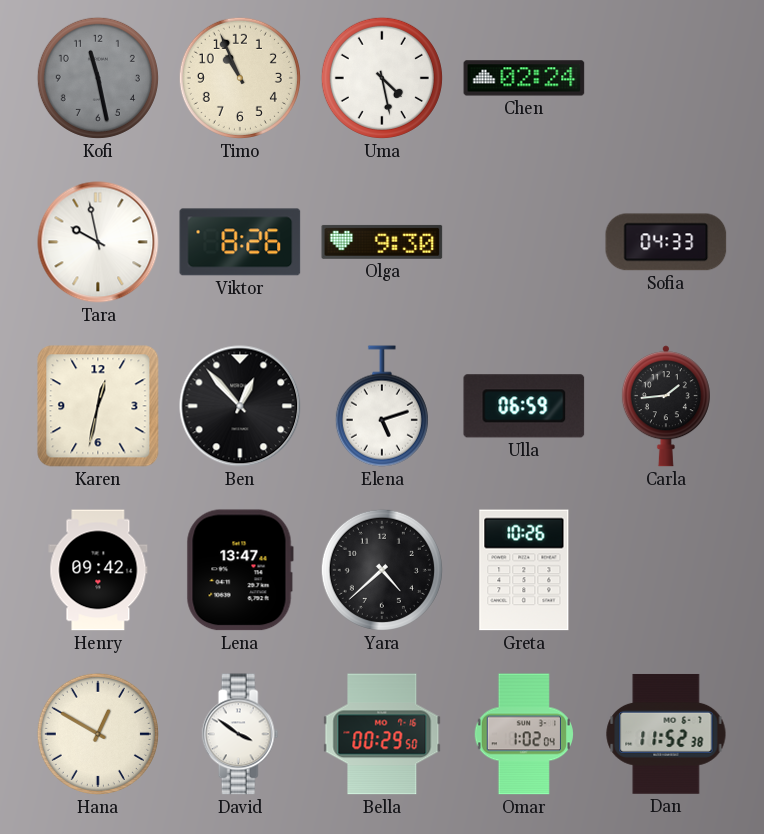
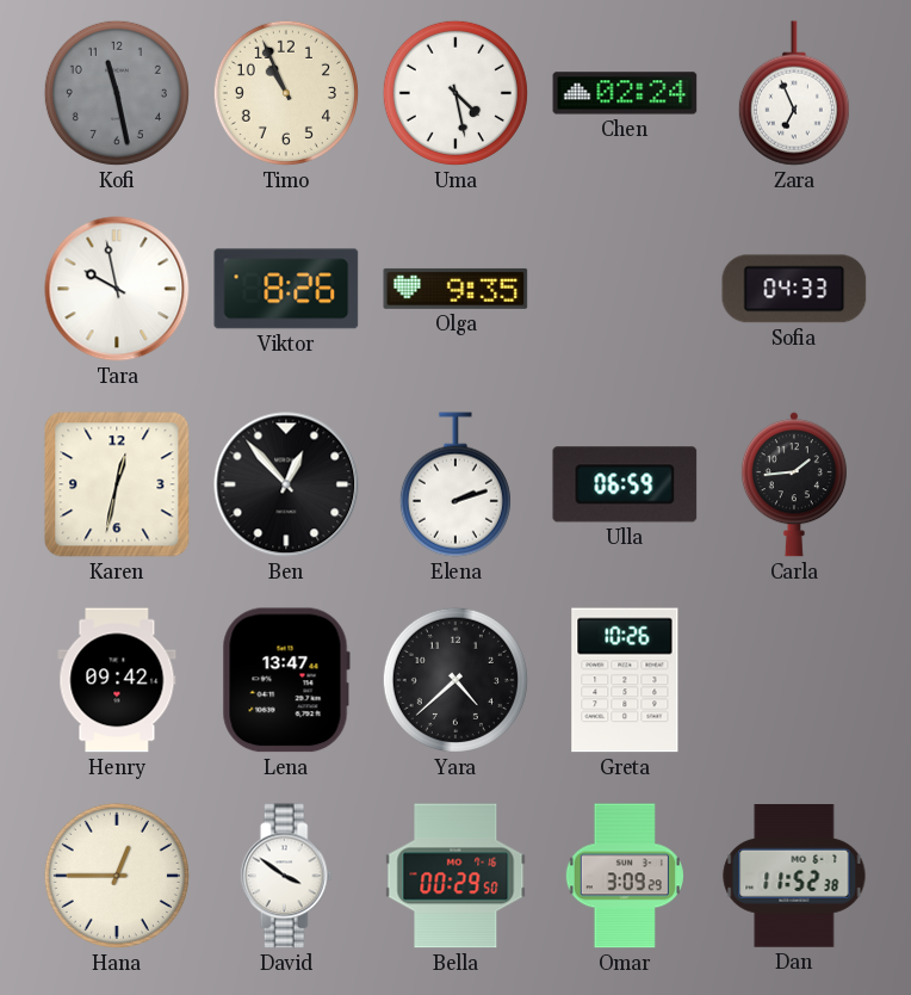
Zara: none -> 6:56
Olga: 9:30 -> 9:35
Elena: 5:12 -> 2:12
Hana: 12:50 -> 12:45
Omar: 1:02 -> 3:09
